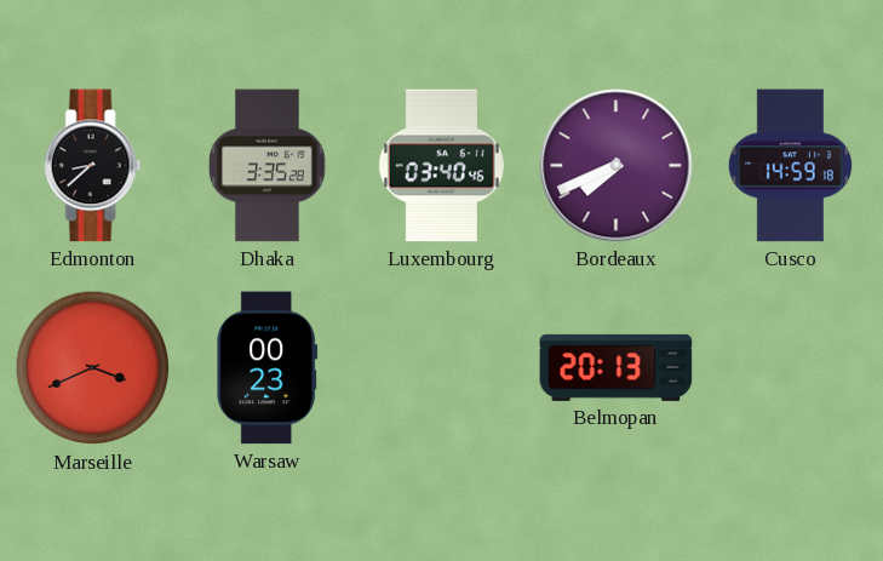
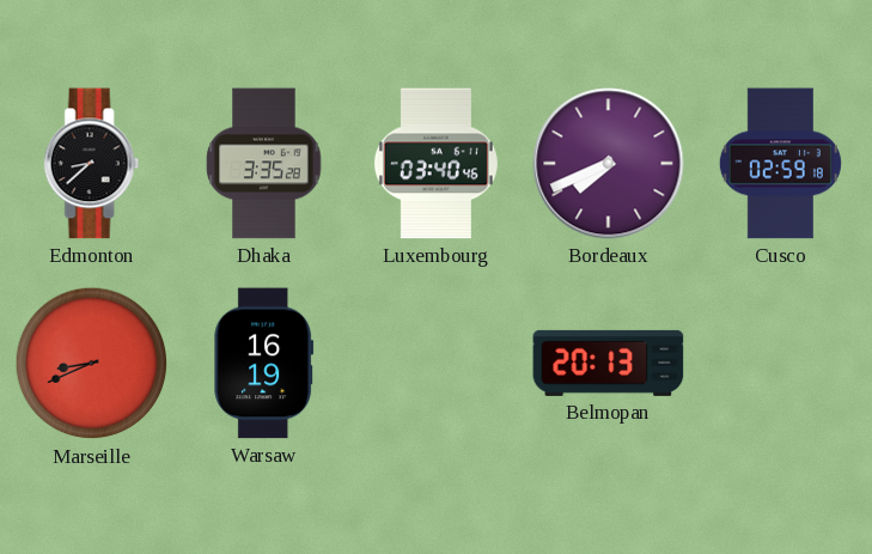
Cusco: 14:59 -> 02:59
Marseille: 3:41 -> 8:41
Warsaw: 00:23 -> 16:19
